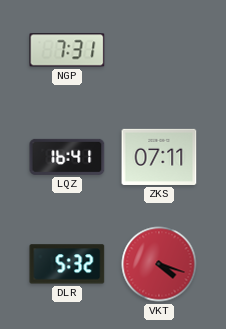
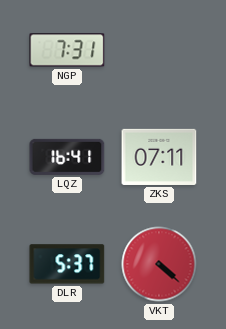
DLR: 5:32 -> 5:37
VKT: 4:18 -> 4:22
